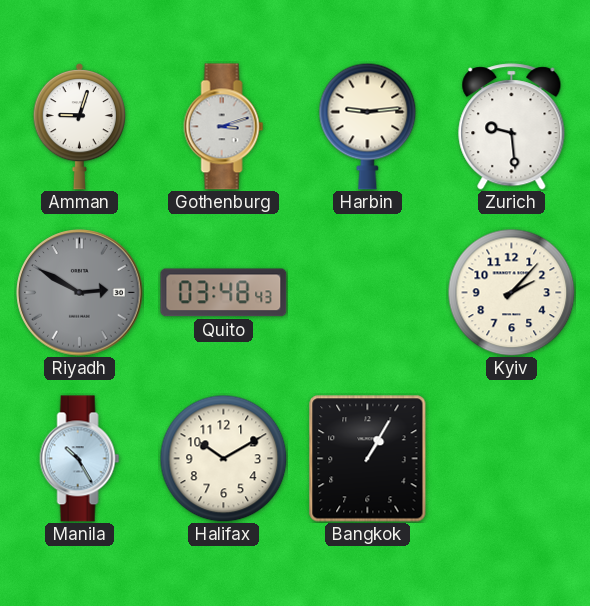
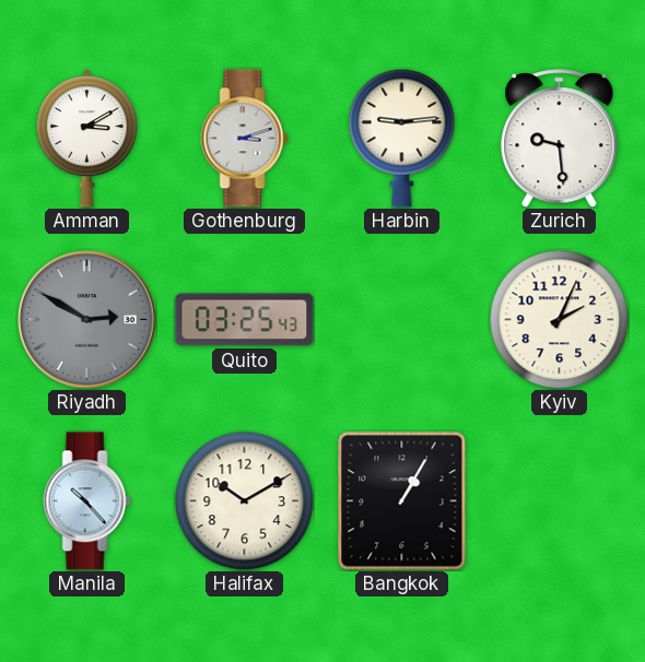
Amman: 9:03 -> 3:10
Quito: 03:48 -> 03:25
Kyiv: 2:07 -> 2:04
Manila: 10:25 -> 10:23
